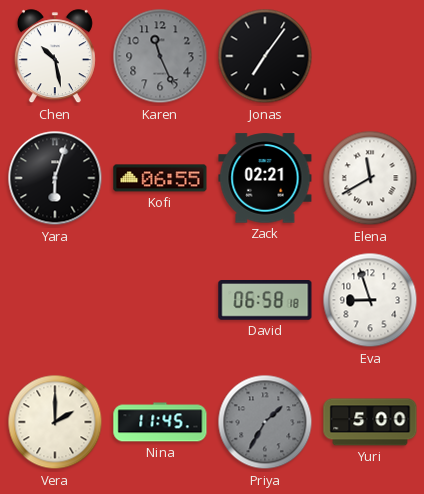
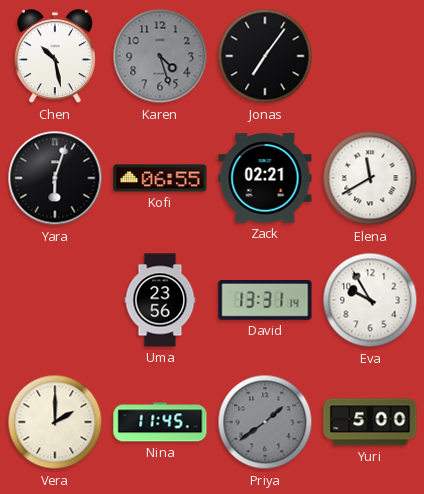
Karen: 11:26 -> 4:27
Uma: none -> 23:56
David: 06:58 -> 13:31
Eva: 8:57 -> 9:55
Priya: 1:35 -> 1:39
